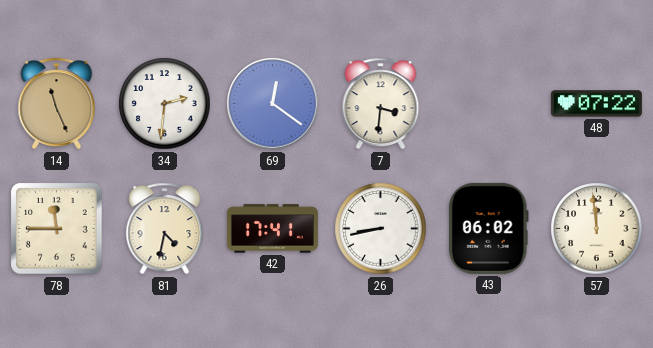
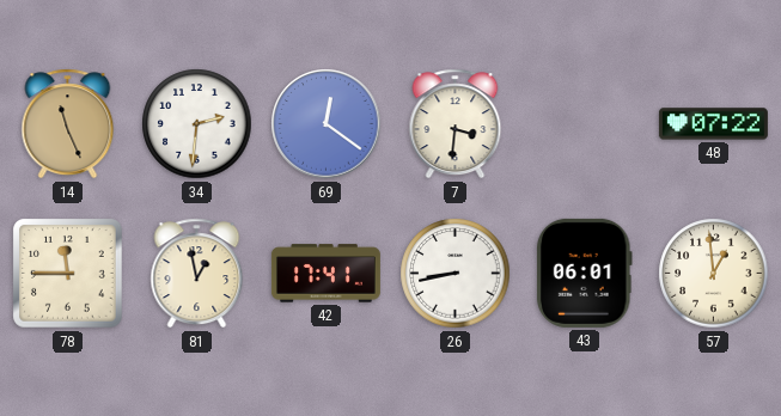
81: 4:32 -> 12:58
43: 06:02 -> 06:01
57: 11:59 -> 12:59
